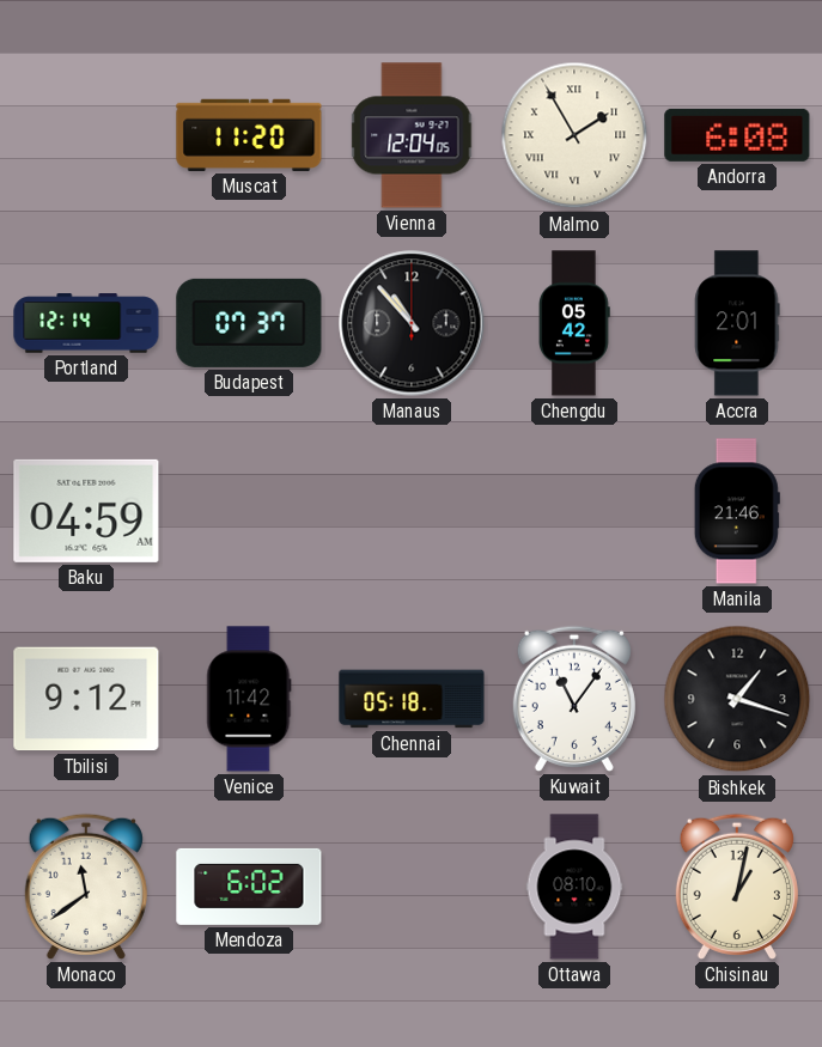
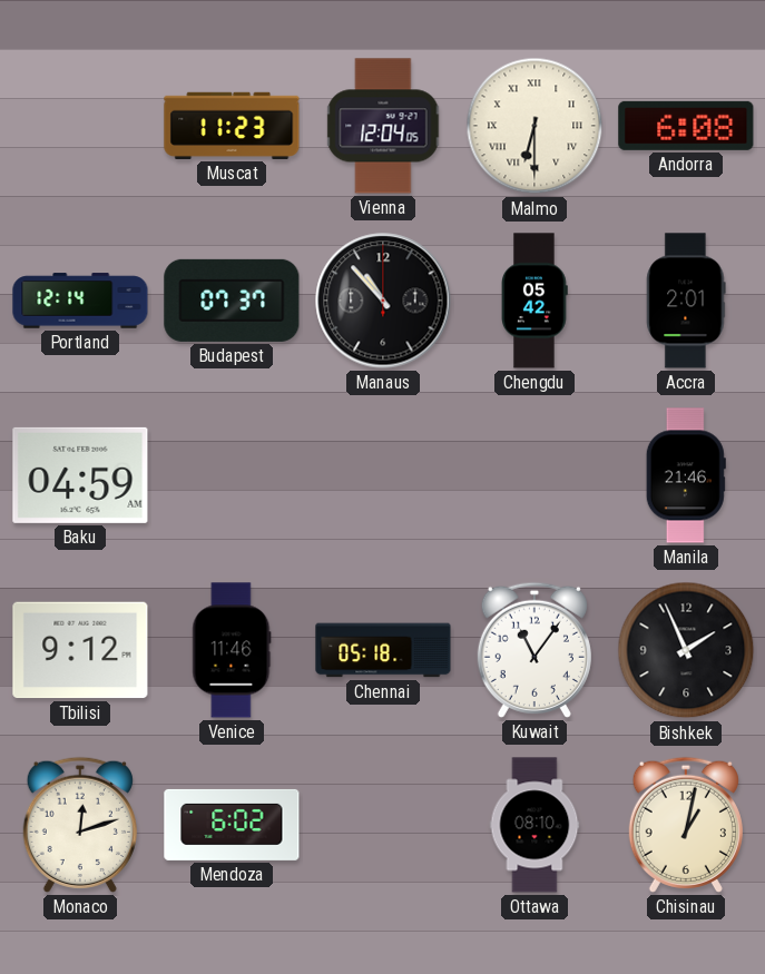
Muscat: 11:20 -> 11:23
Malmo: 1:55 -> 6:30
Venice: 11:42 -> 11:46
Bishkek: 1:18 -> 1:56
Monaco: 11:39 -> 12:12
